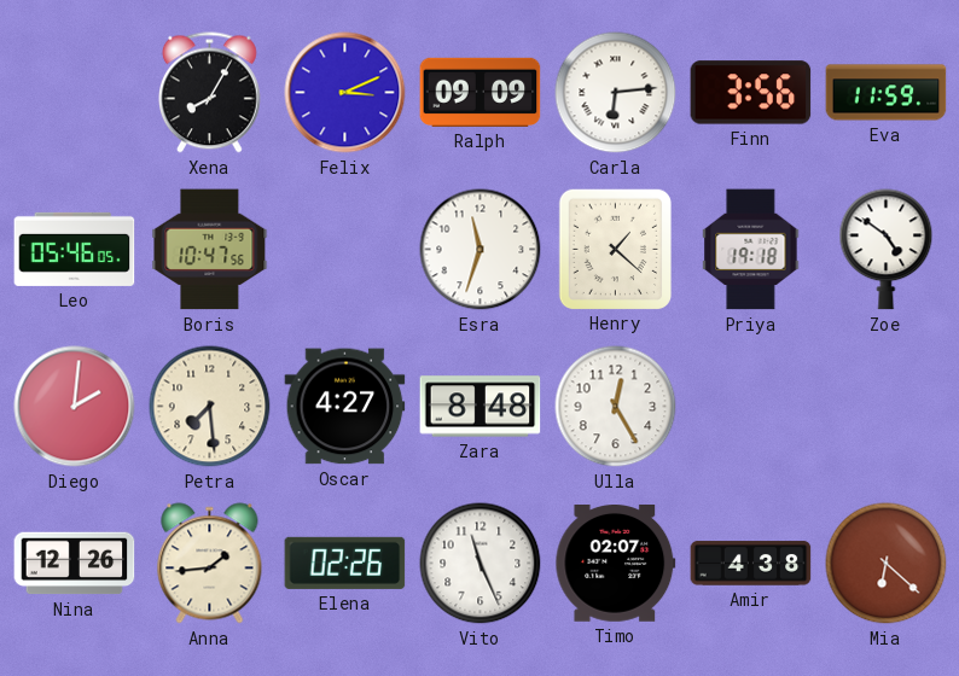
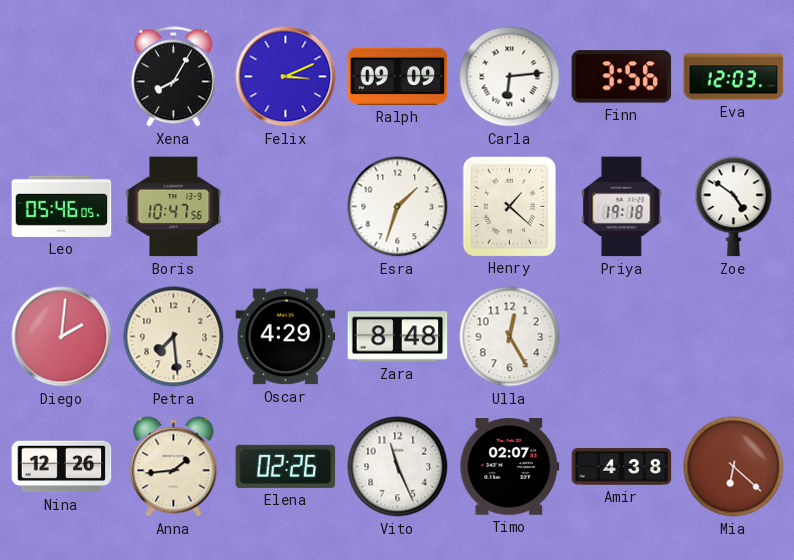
Eva: 11:59 -> 12:03
Esra: 11:33 -> 1:33
Oscar: 4:27 -> 4:29
